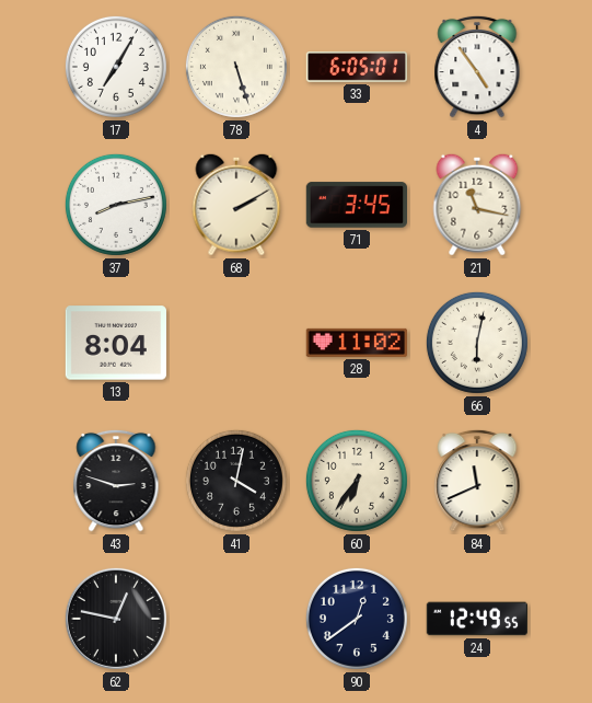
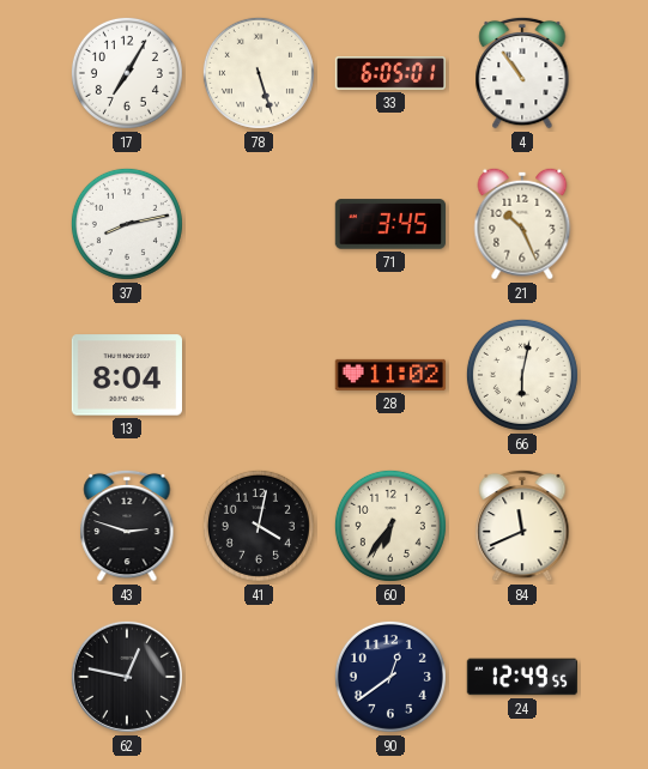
4: 4:54 -> 10:54
68: 2:10 -> none
21: 11:17 -> 10:26
